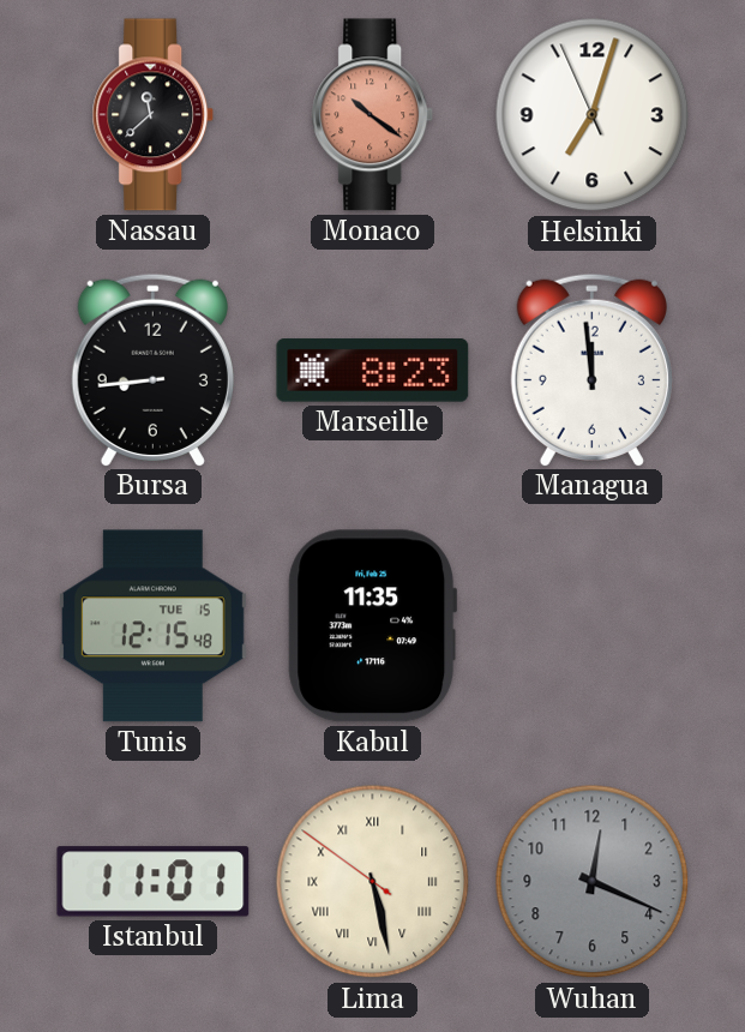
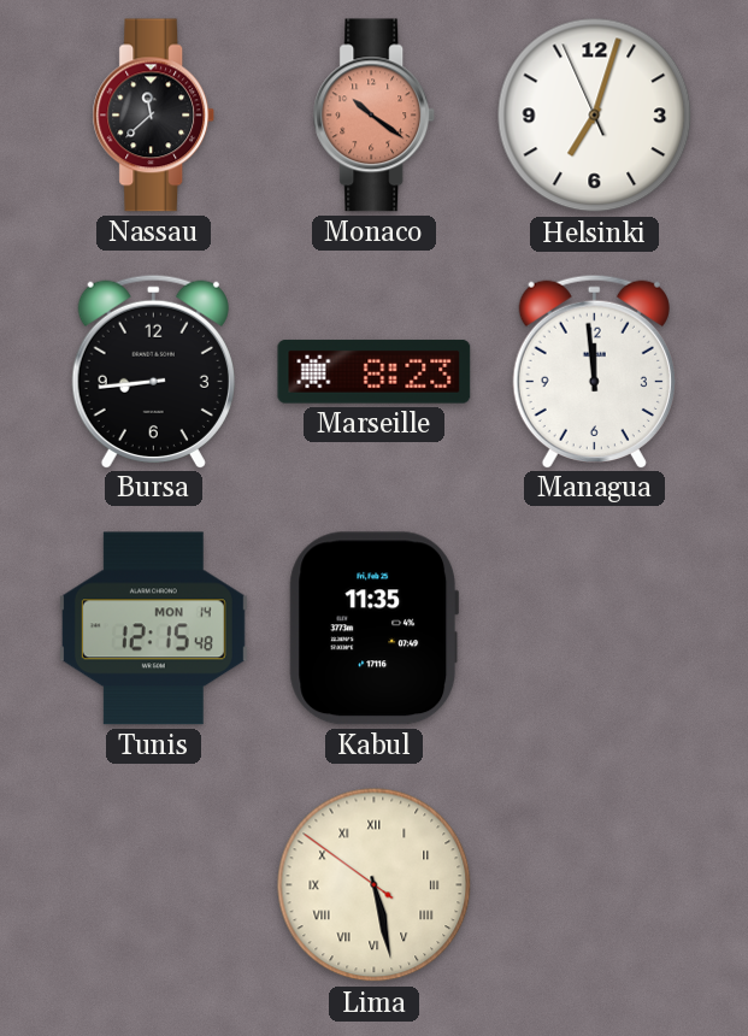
Tunis date: TUE 15 -> MON 14
Istanbul: 11:01 -> none
Wuhan: 12:19 -> none
